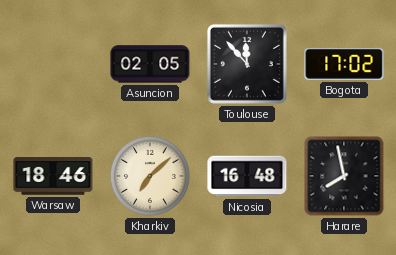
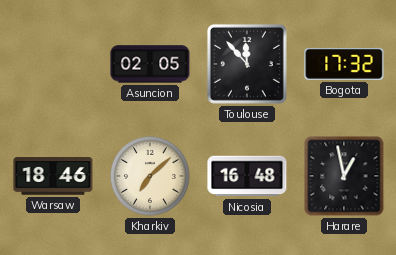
Bogota: 17:02 -> 17:32
Harare: 7:58 -> 12:58
